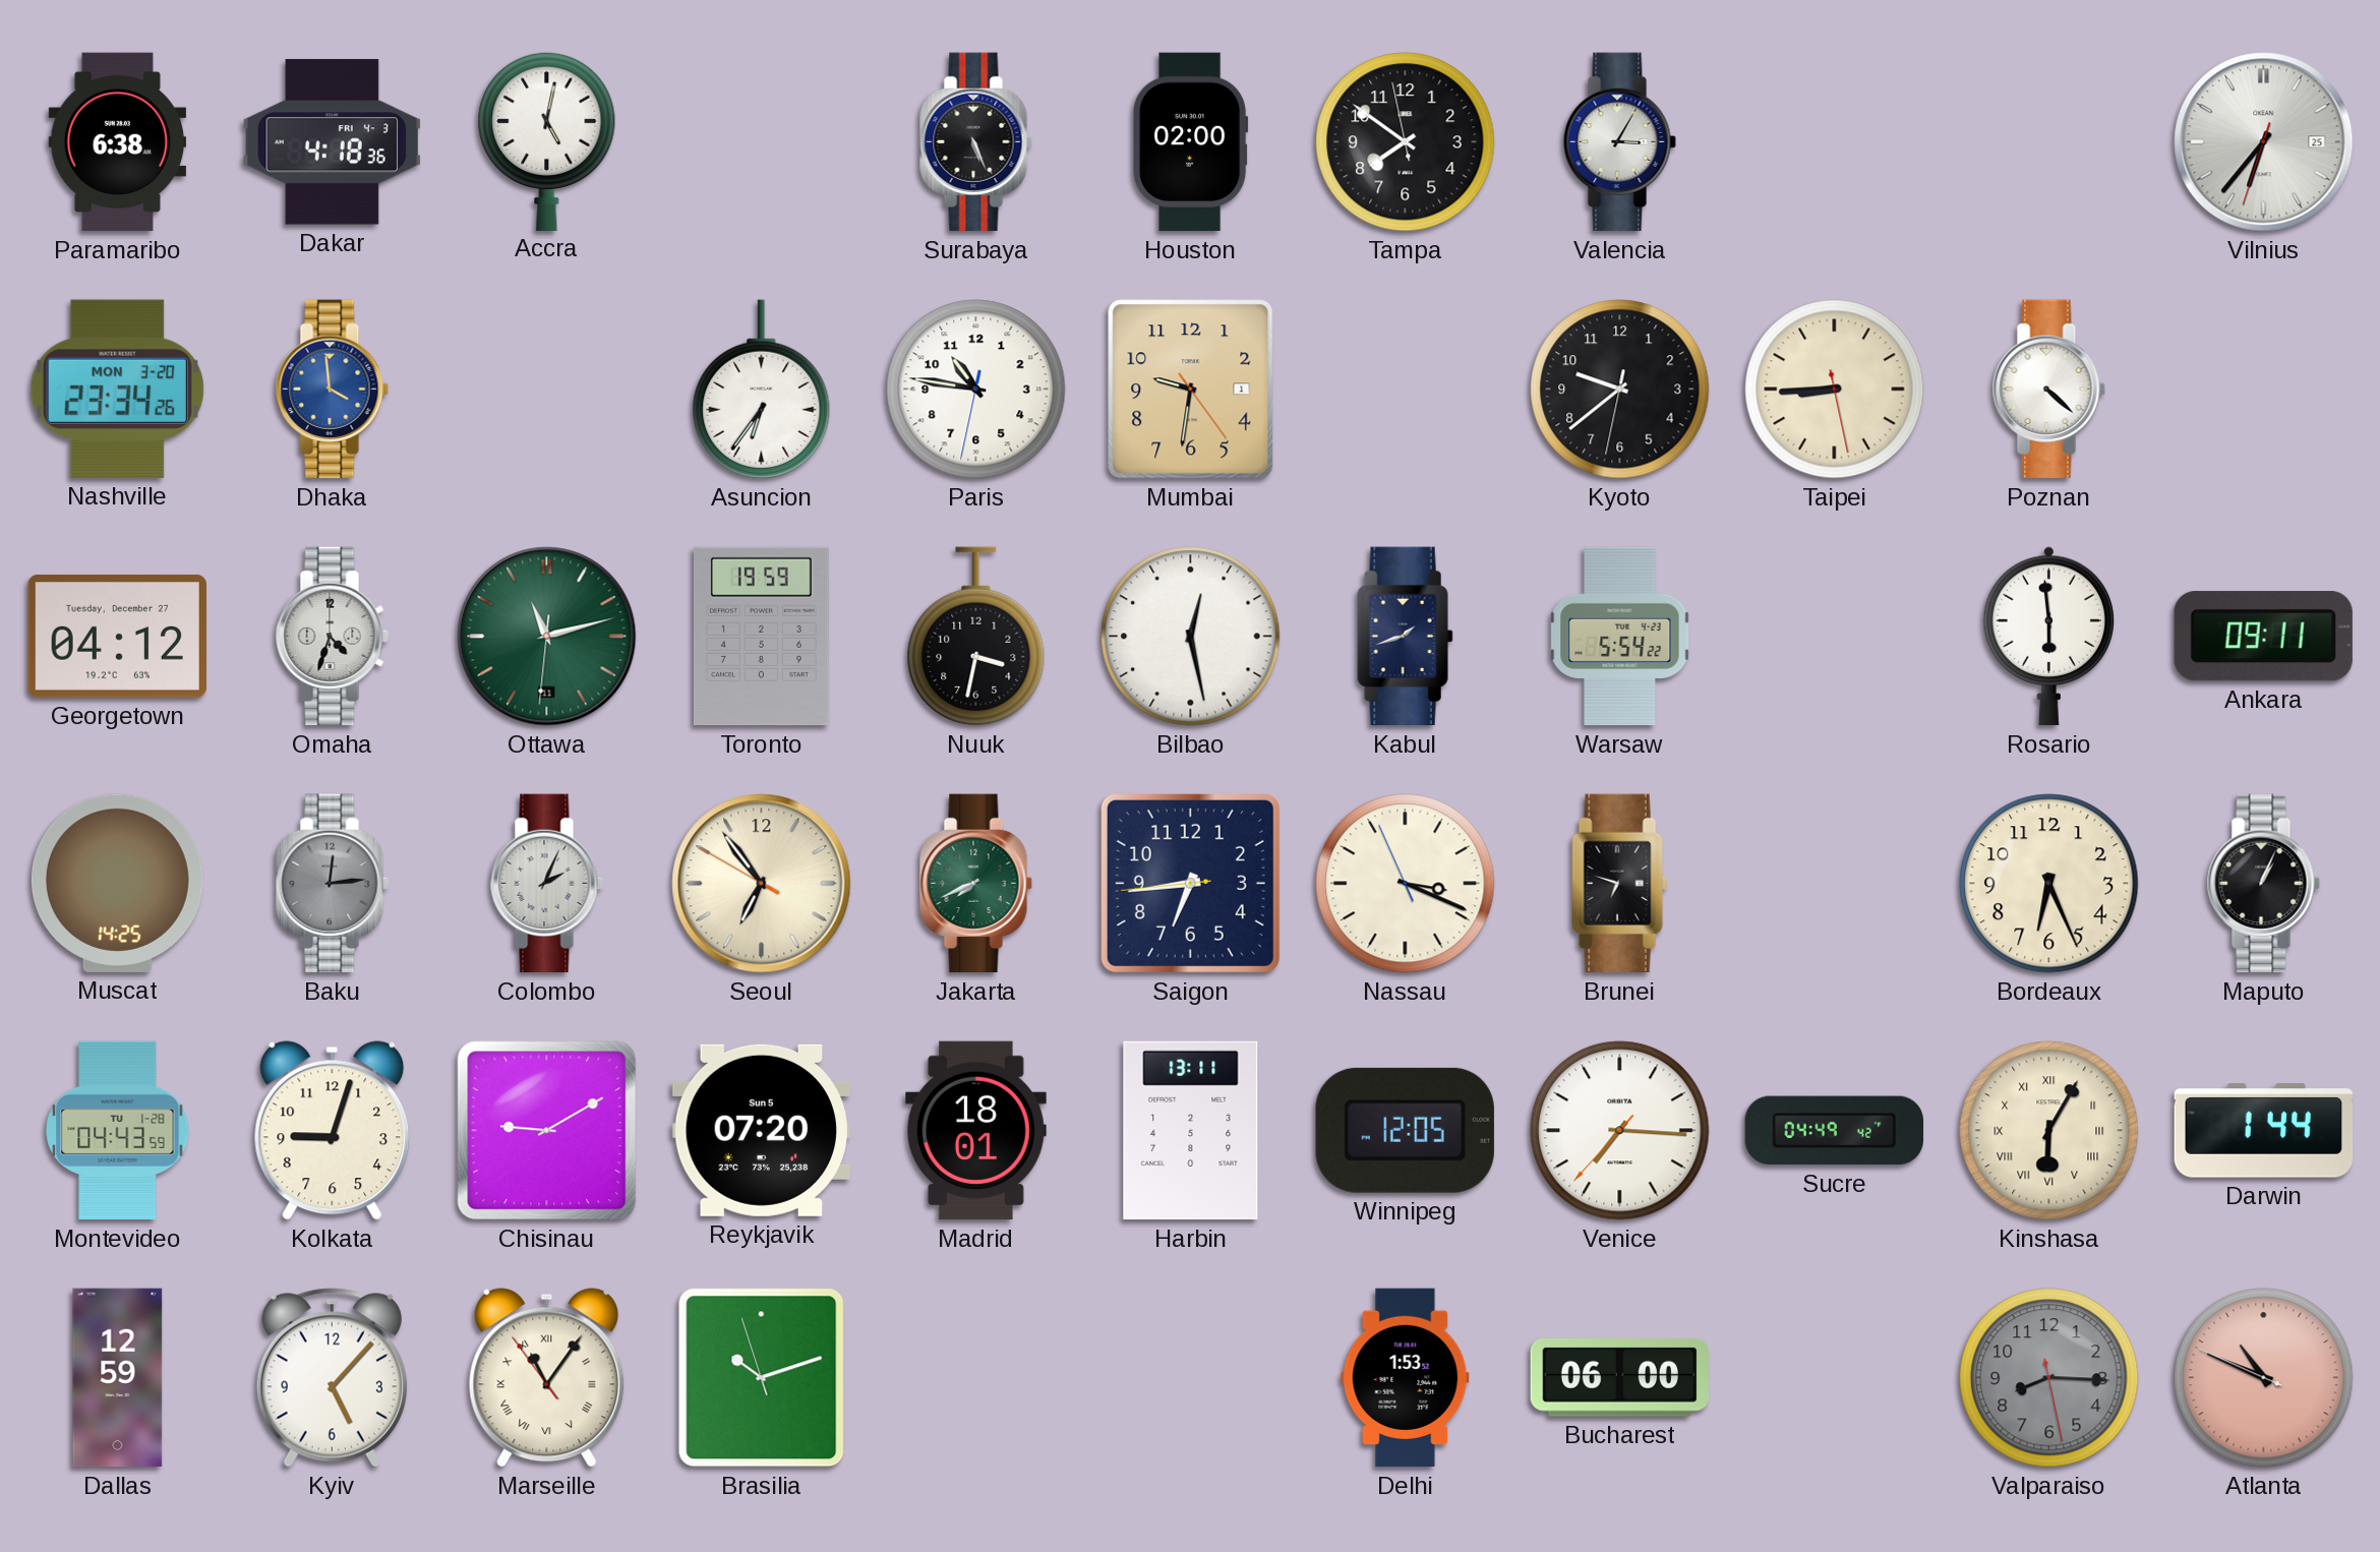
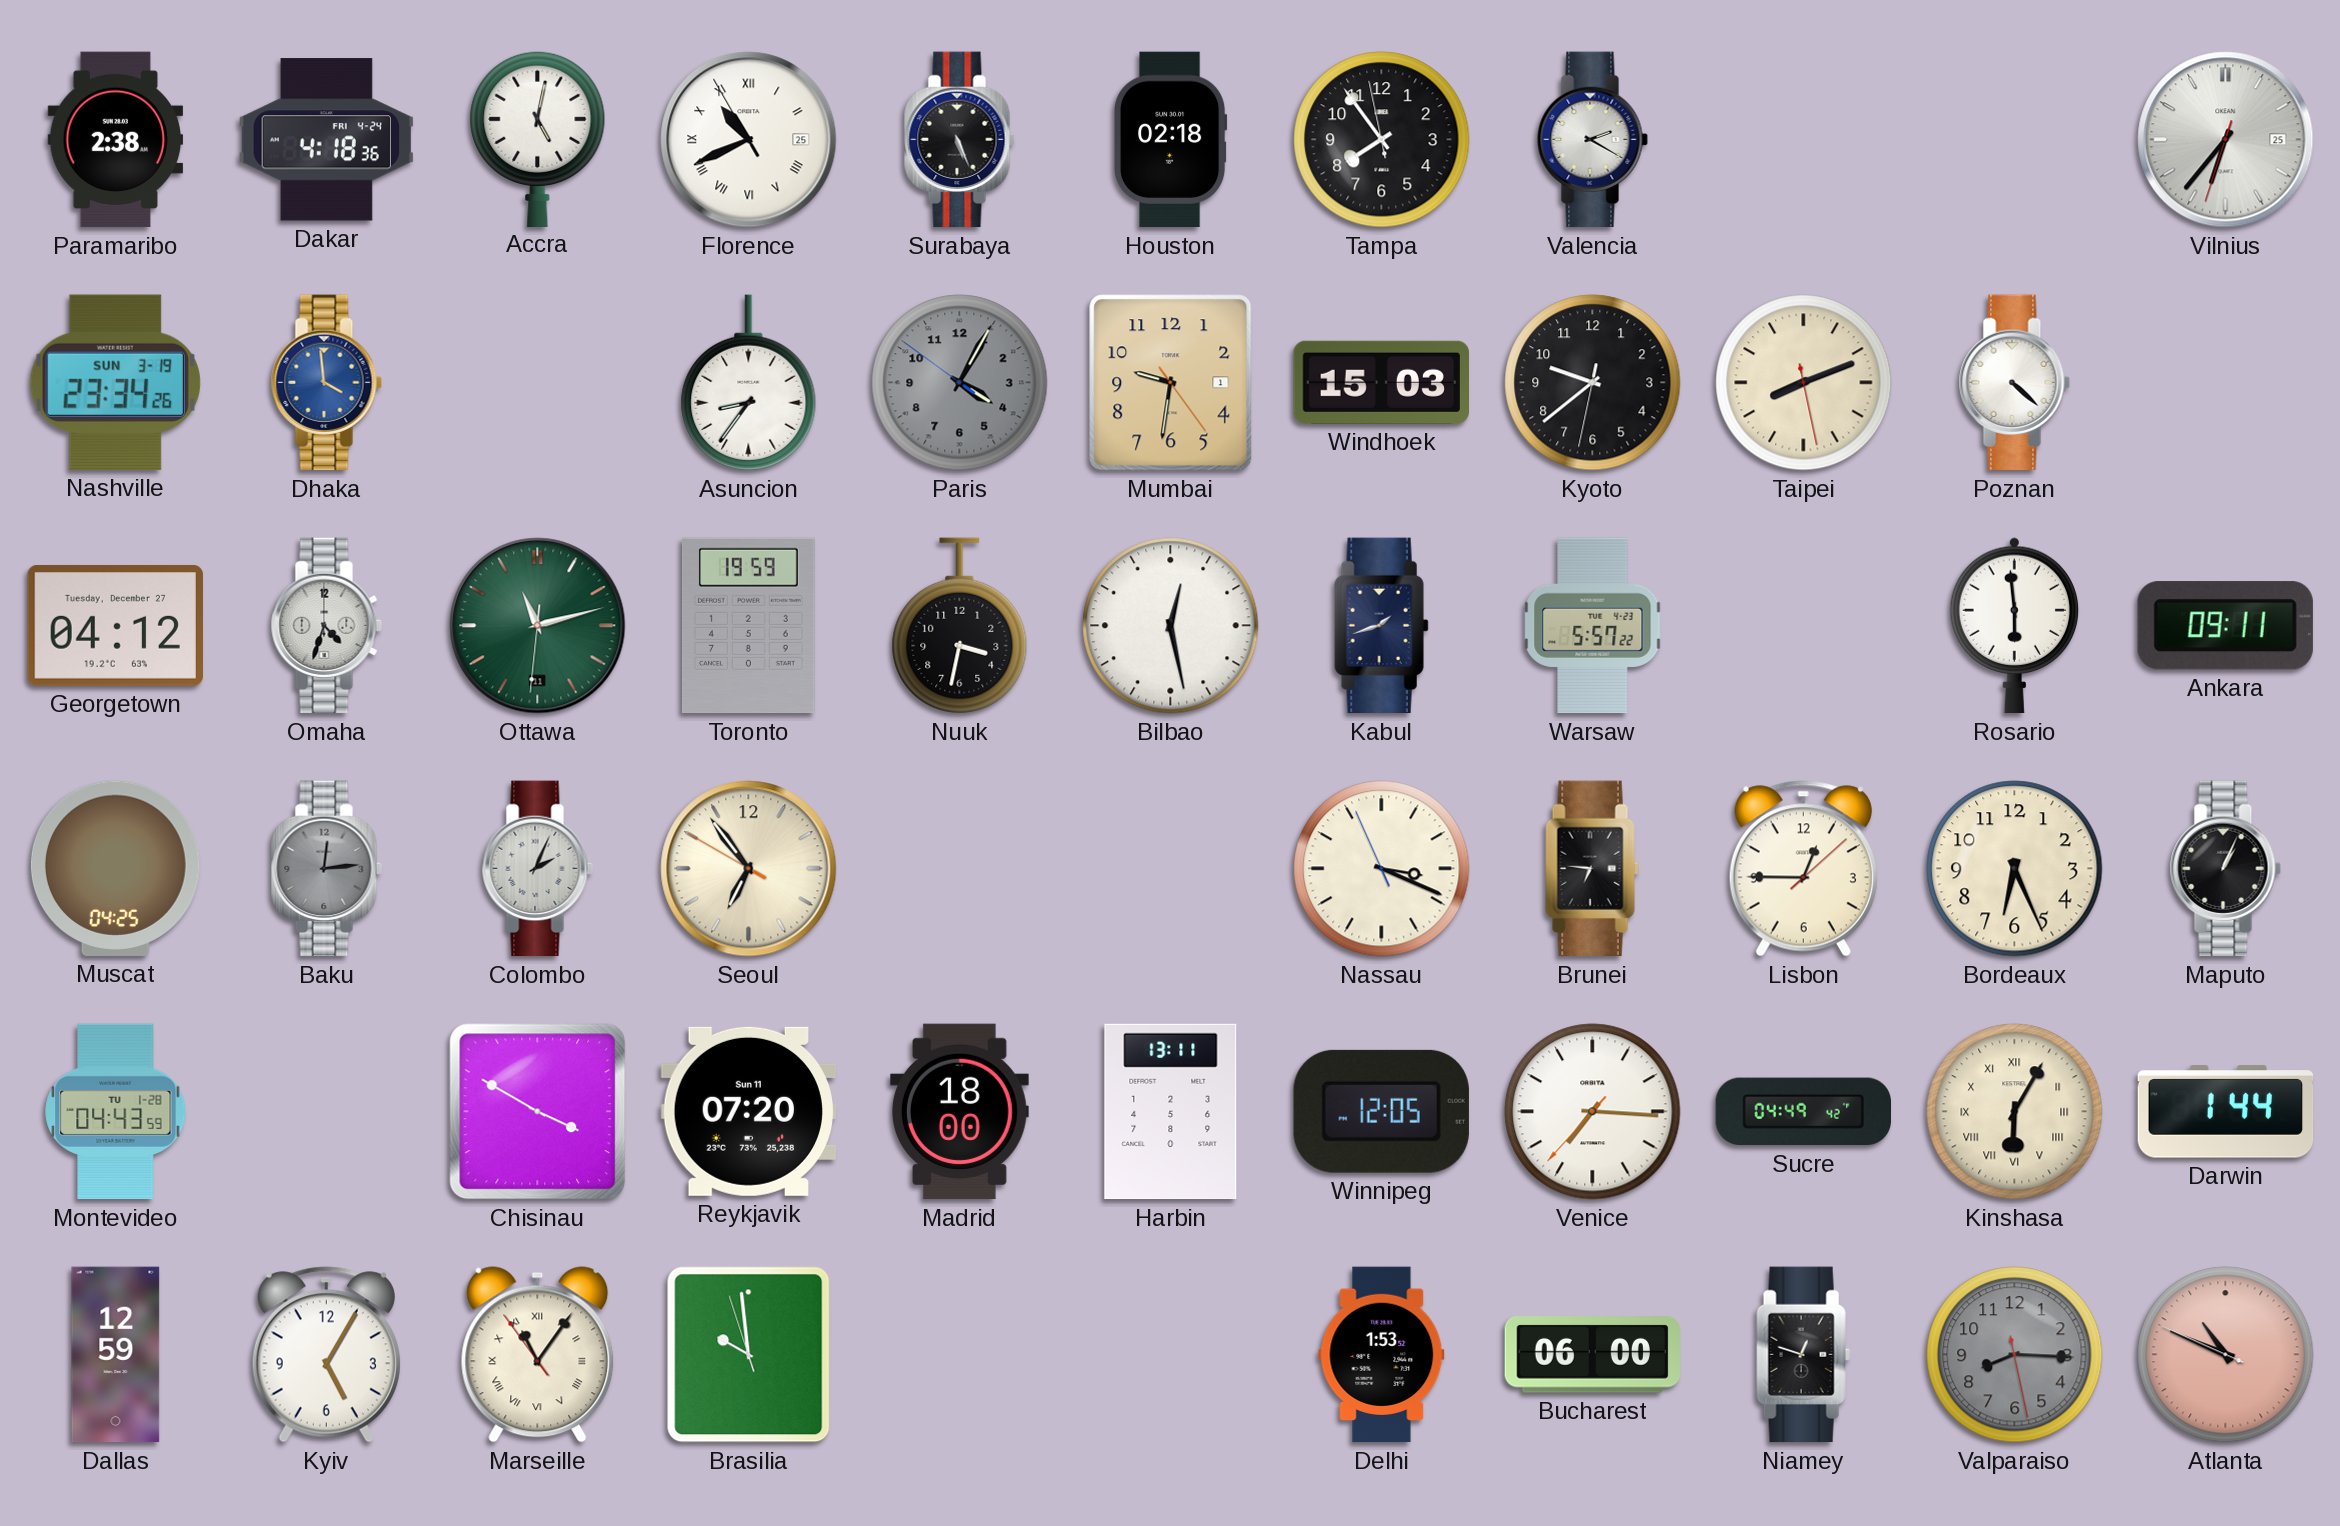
Paramaribo: 6:38 -> 2:38
Dakar date: FRI 4-3 -> FRI 4-24
Florence: none -> 10:40
Houston: 02:00 -> 02:18
Tampa: 7:50 -> 7:53
Valencia: 3:05 -> 2:20
Nashville date: MON 3-20 -> SUN 3-19
Asuncion: 6:36 -> 8:36
Paris: 10:46 -> 4:04
Paris dial: white -> grey
Windhoek: none -> 15:03
Taipei: 8:44 -> 8:11
Warsaw: 5:54 -> 5:57
Muscat: 14:25 -> 04:25
Jakarta: 7:41 -> none
Saigon: 6:43 -> none
Brunei: 6:48 -> 6:46
Lisbon: none -> 12:45
Kolkata: 9:03 -> none
Chisinau: 9:10 -> 3:50
Reykjavik date: Sun 5 -> Sun 11
Madrid: 18:01 -> 18:00
Kyiv: 5:07 -> 5:05
Brasilia: 10:11 -> 9:58
Niamey: none -> 12:48
